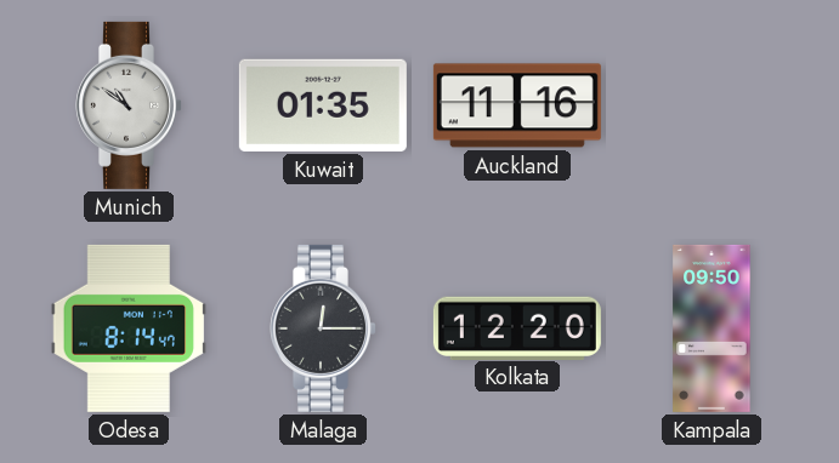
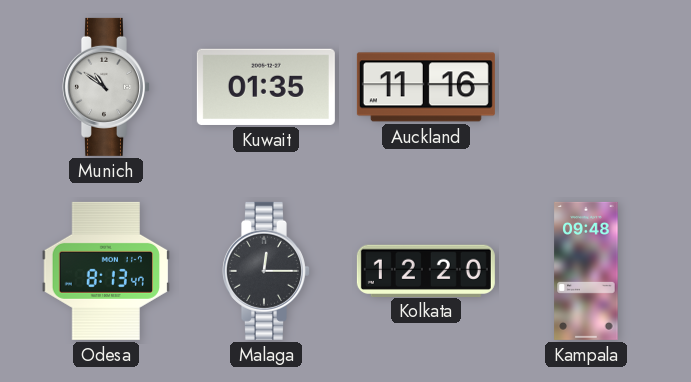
Odesa: 8:14 -> 8:13
Kampala: 09:50 -> 09:48
